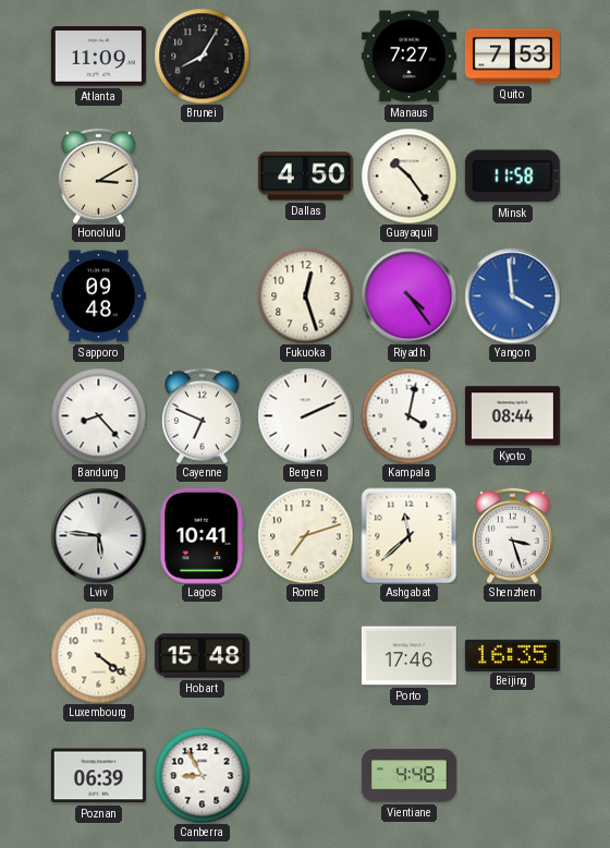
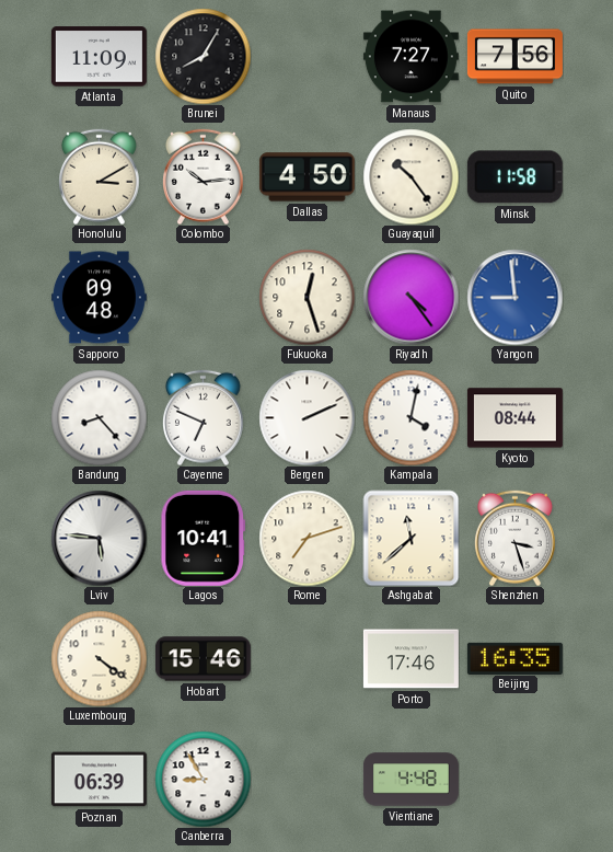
Quito: 7:53 -> 7:56
Colombo: none -> 10:14
Yangon: 3:59 -> 8:59
Hobart: 15:48 -> 15:46
